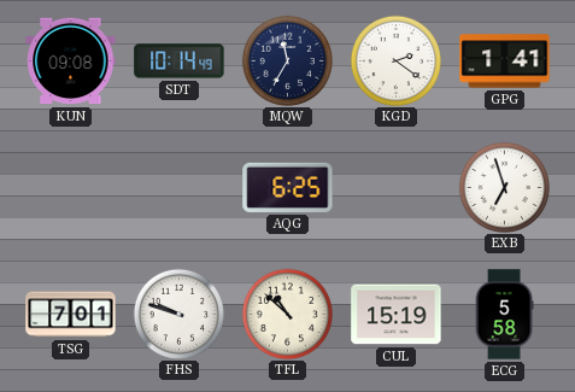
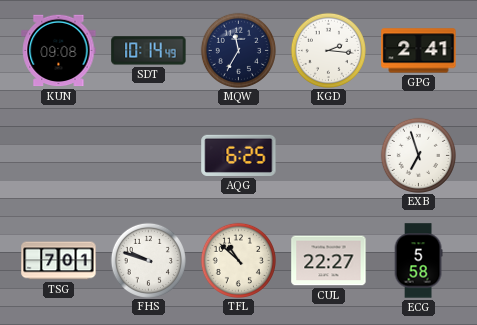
KGD: 2:21 -> 2:16
GPG: 1:41 -> 2:41
CUL: 15:19 -> 22:27
